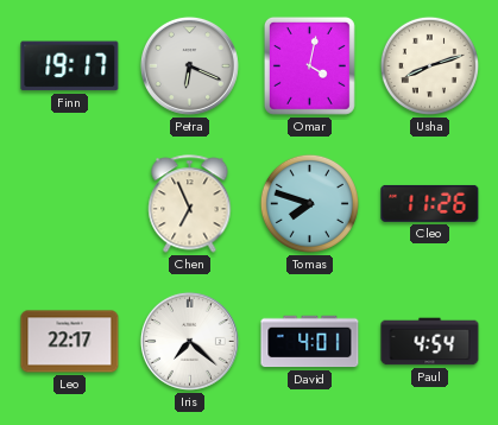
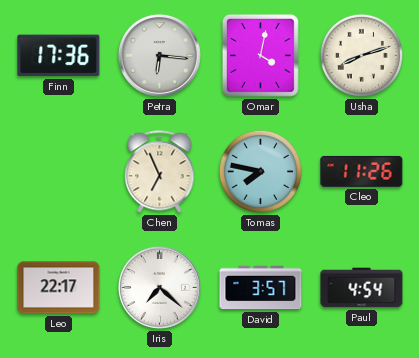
Finn: 19:17 -> 17:36
Petra: 6:19 -> 6:16
Tomas: 7:48 -> 7:47
David: 4:01 -> 3:57
